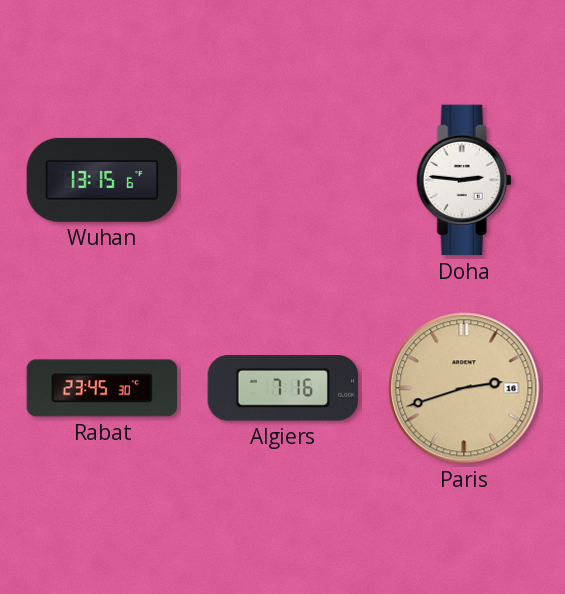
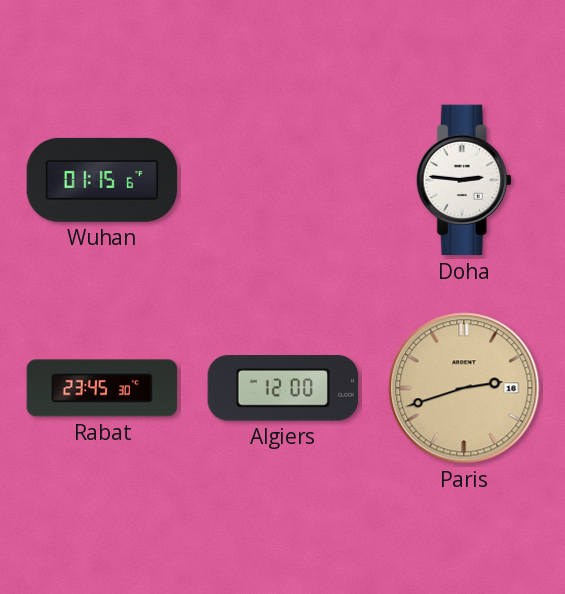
Wuhan: 13:15 -> 01:15
Algiers: 7:16 -> 12:00
